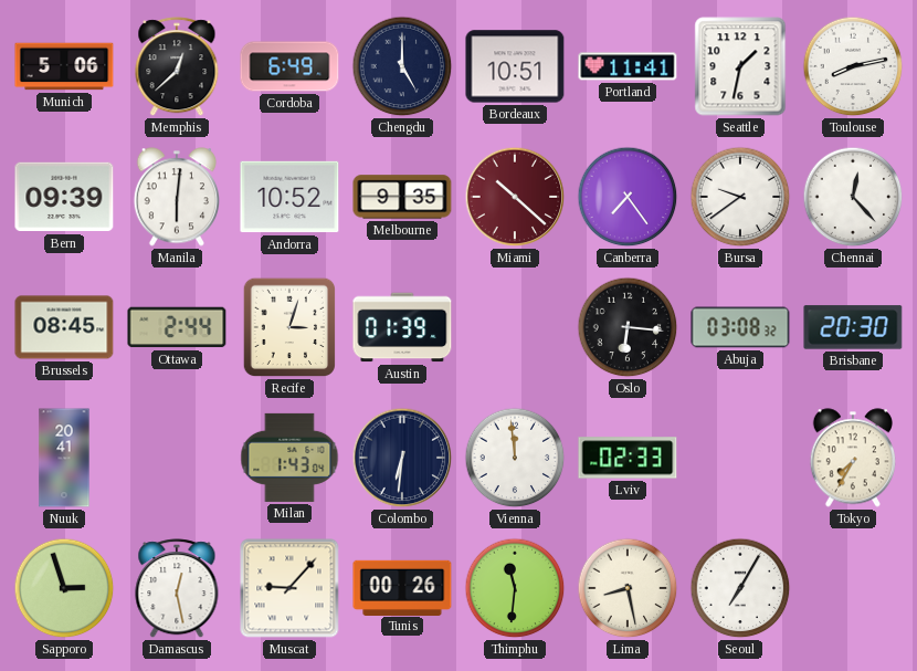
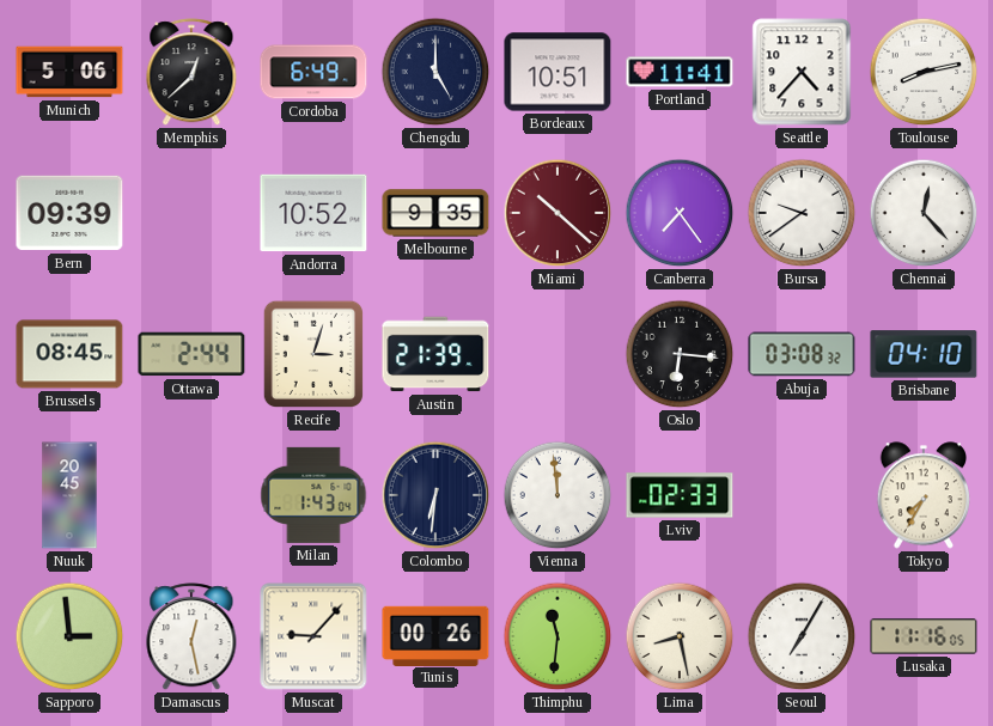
Seattle: 1:32 -> 4:37
Manila: 6:01 -> none
Austin: 01:39 -> 21:39
Brisbane: 20:30 -> 04:10
Nuuk: 20:41 -> 20:45
Sapporo: 2:57 -> 2:59
Lusaka: none -> 11:16
